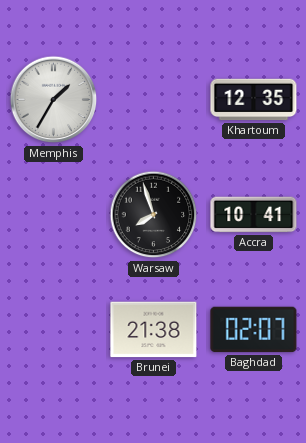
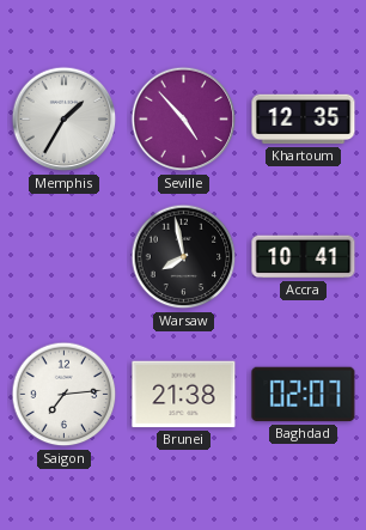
Seville: none -> 4:53
Warsaw: 7:57 -> 7:58
Saigon: none -> 7:14
